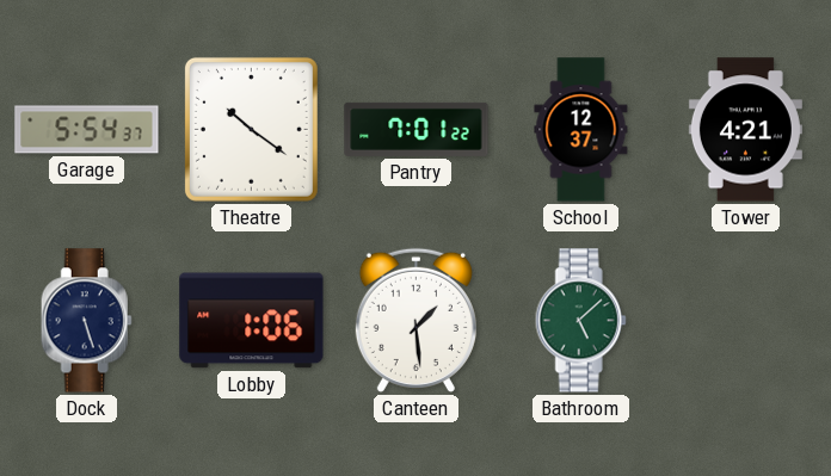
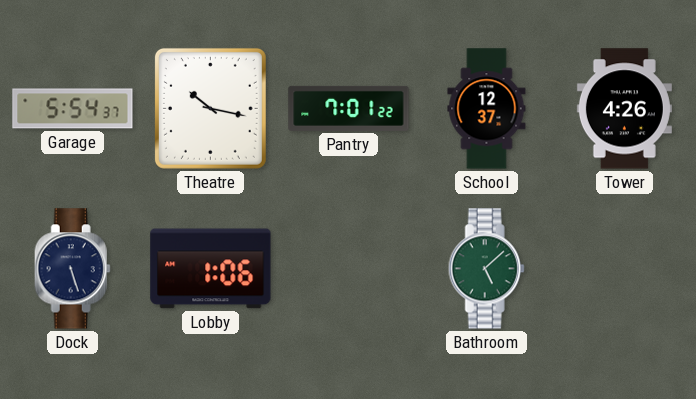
Theatre: 10:21 -> 10:17
Tower: 4:21 -> 4:26
Canteen: 1:29 -> none
